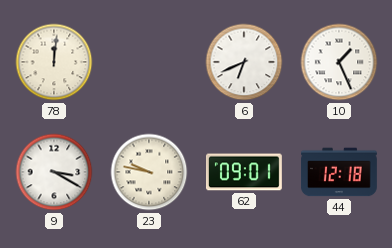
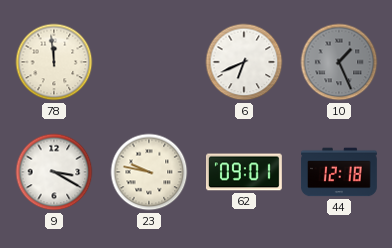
78: 12:01 -> 11:59
10 dial: white -> grey
